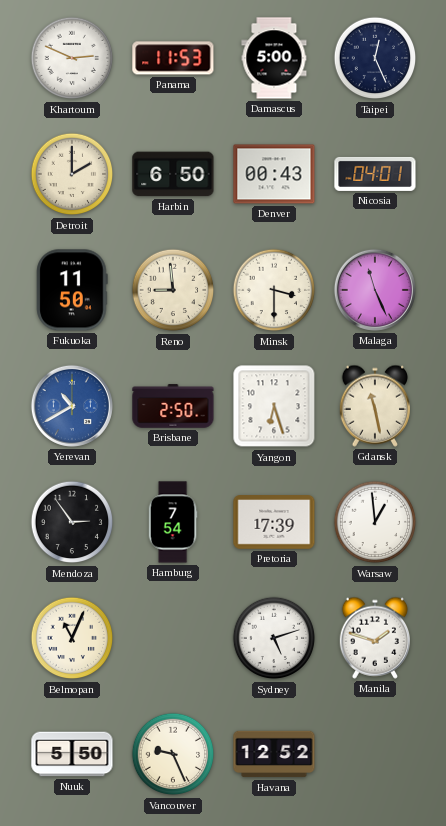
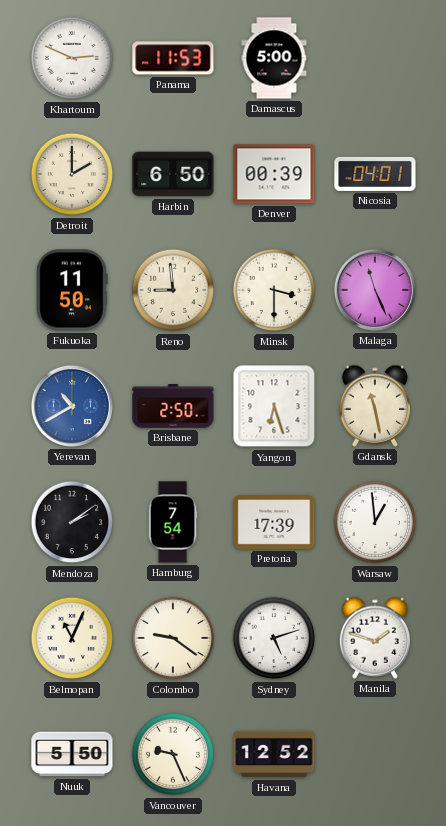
Taipei: 12:26 -> none
Denver: 00:43 -> 00:39
Mendoza: 2:54 -> 2:09
Colombo: none -> 9:21
